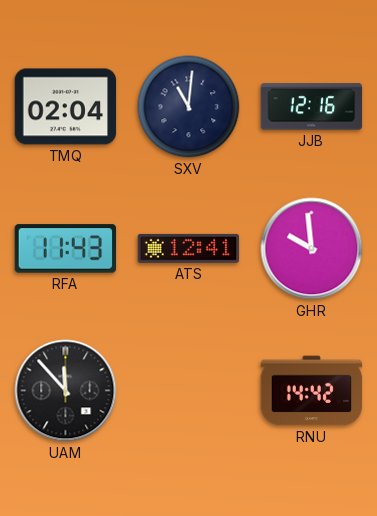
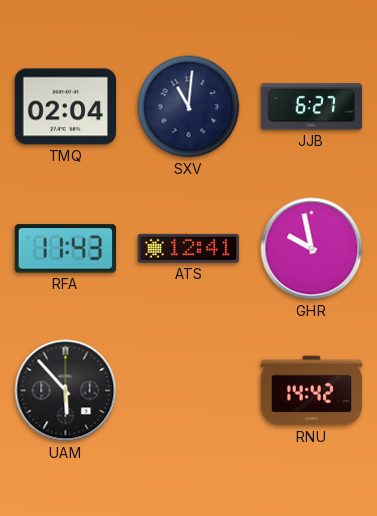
JJB: 12:16 -> 6:27
GHR: 9:59 -> 9:58
UAM: 11:53 -> 5:53
